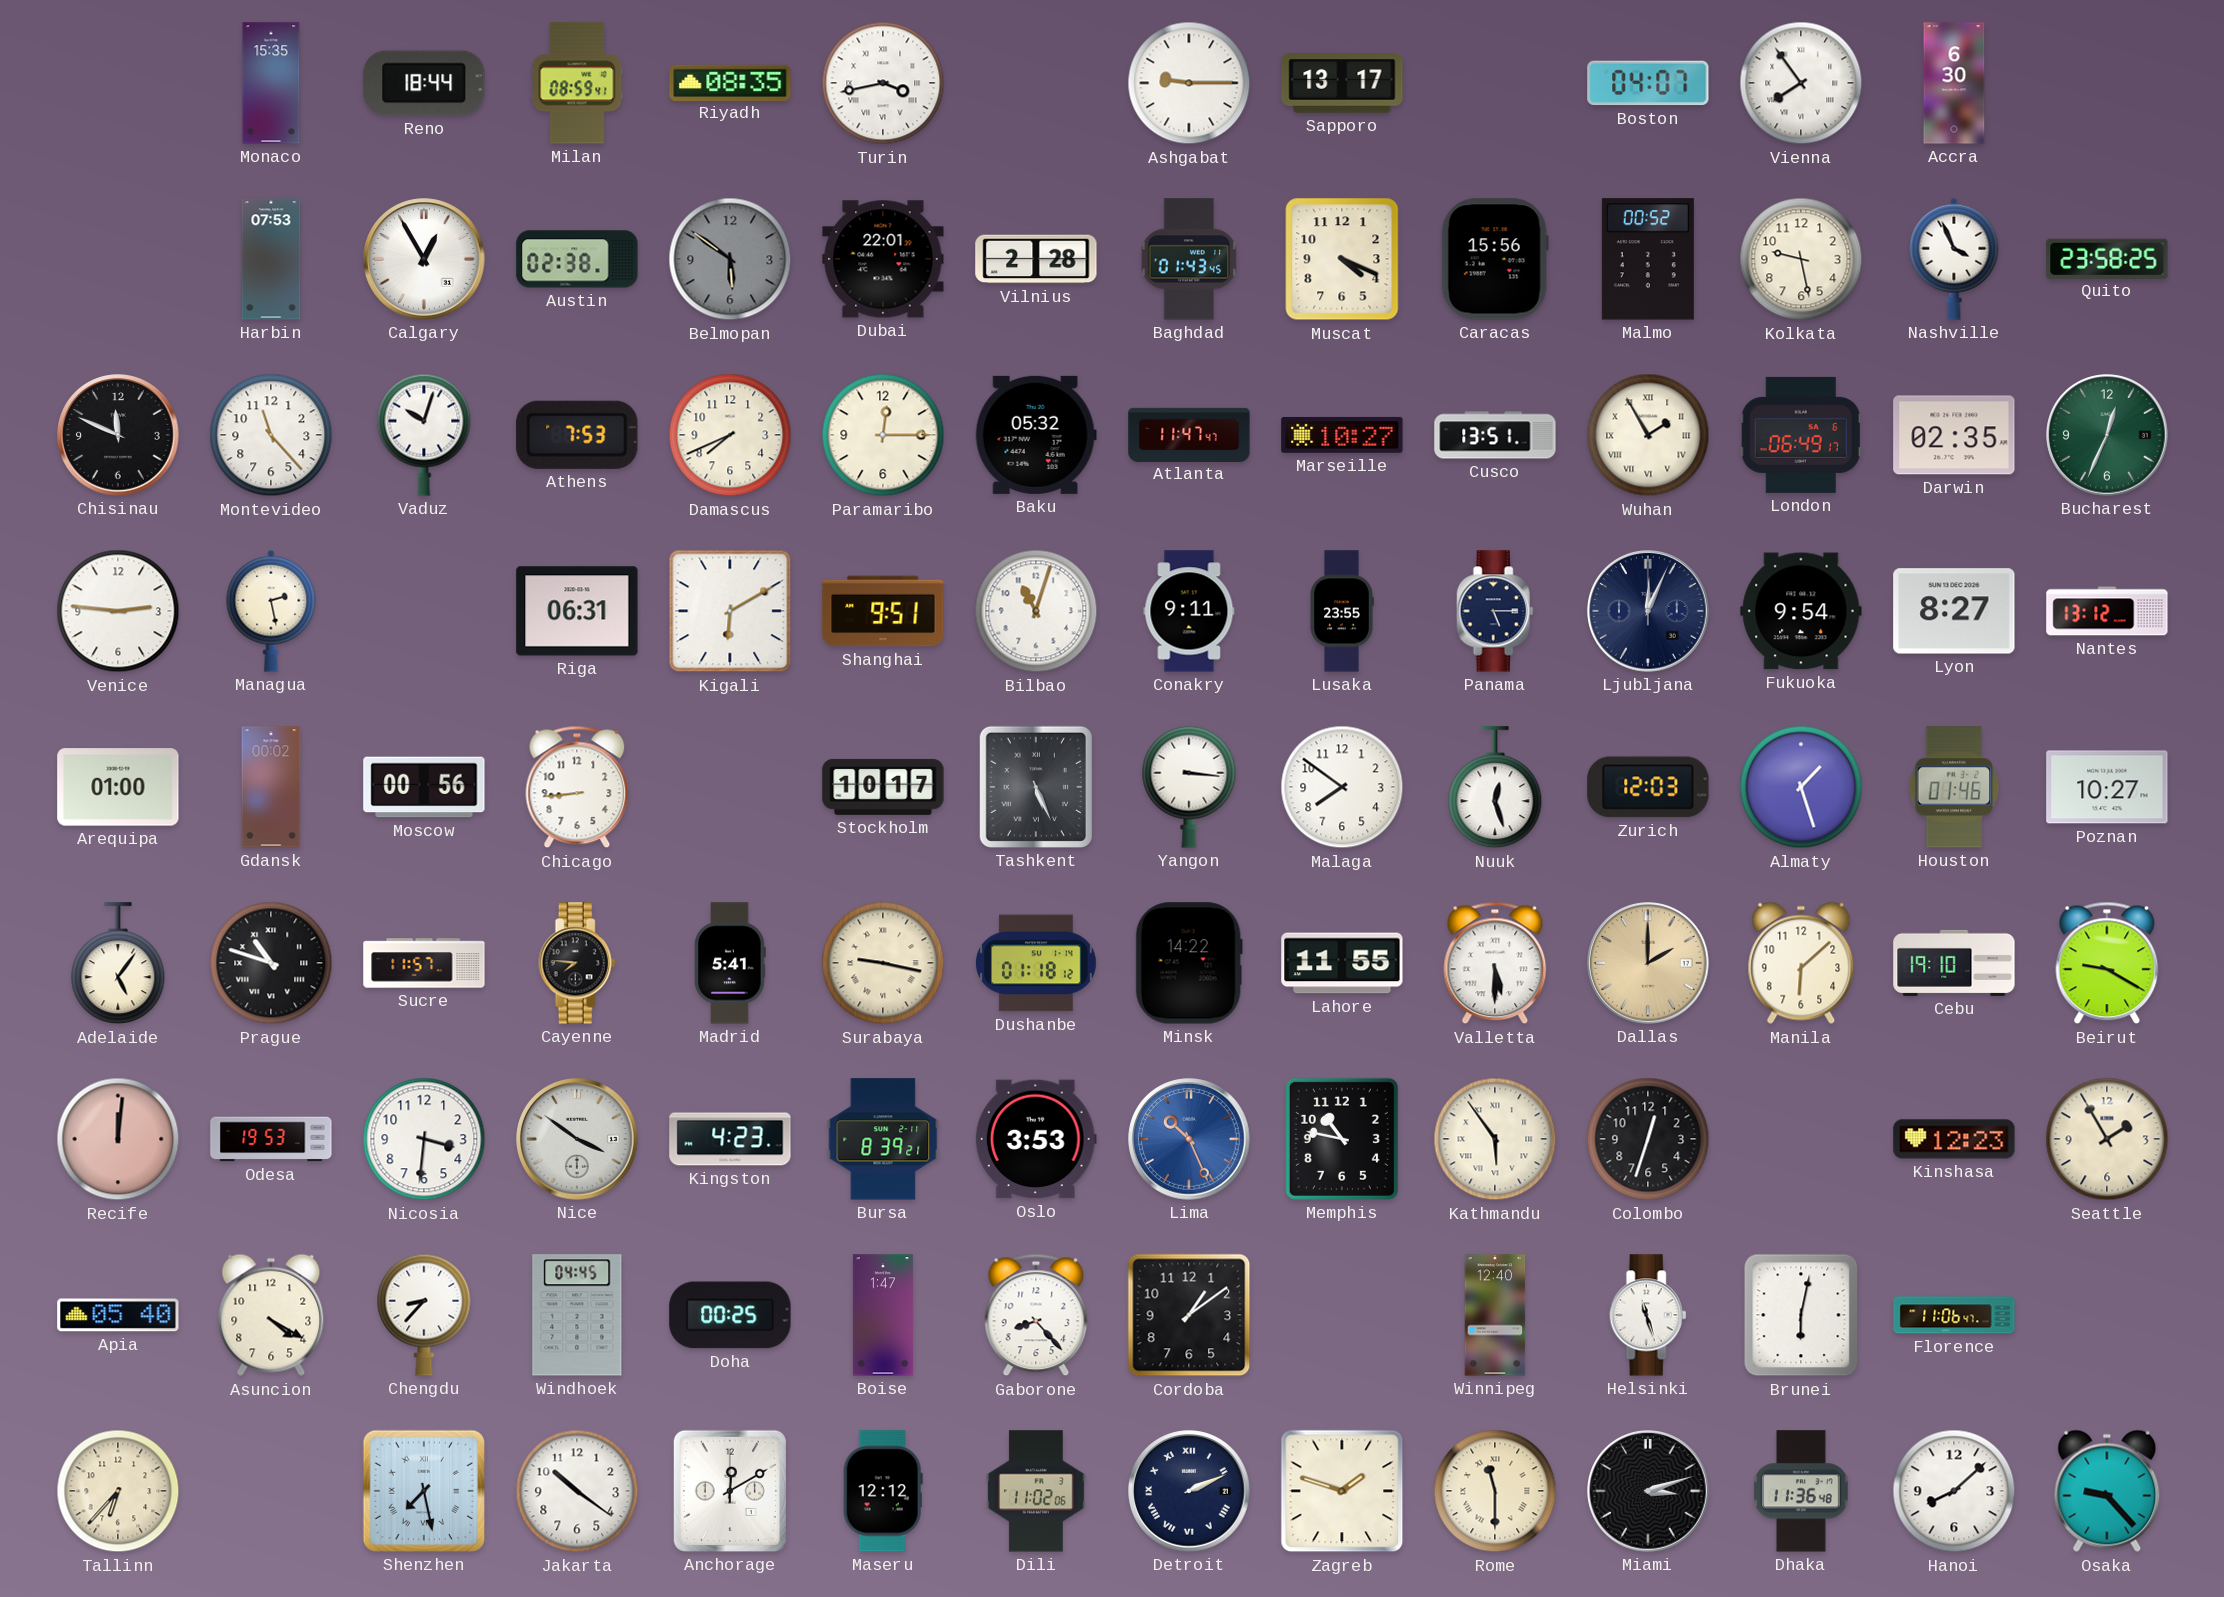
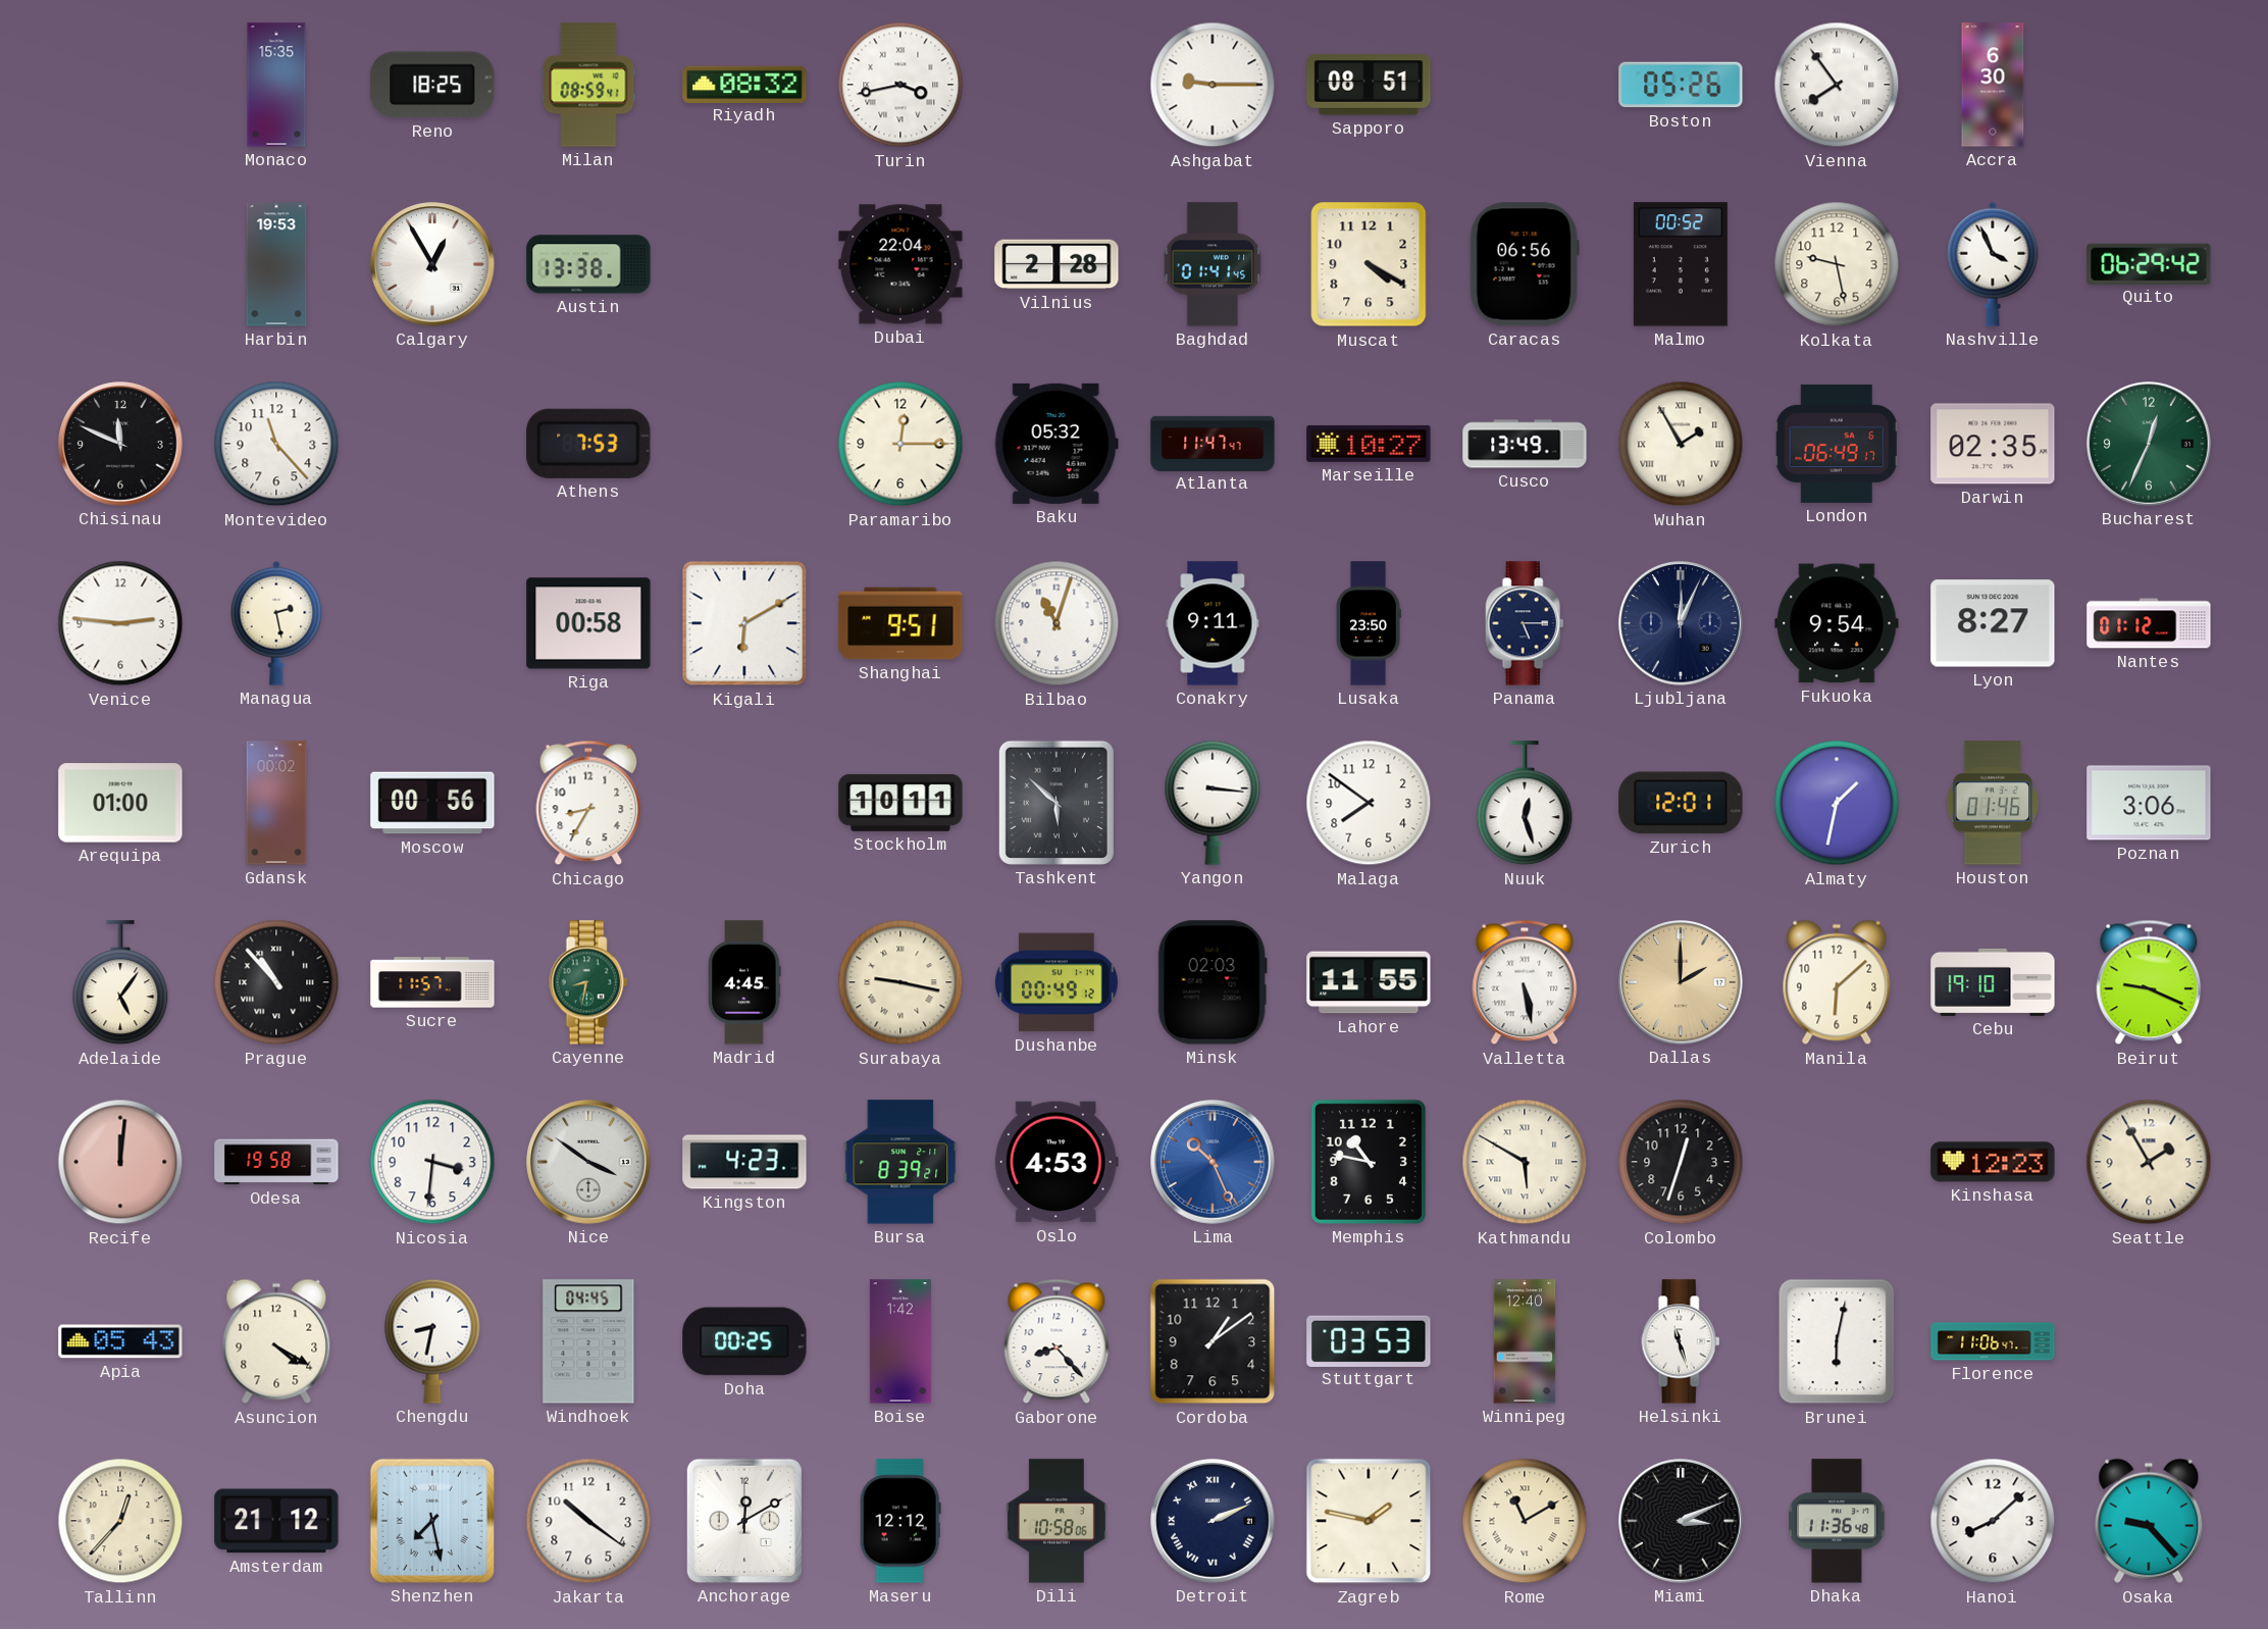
Reno: 18:44 -> 18:25
Riyadh: 08:35 -> 08:32
Sapporo: 13:17 -> 08:51
Boston: 04:07 -> 05:26
Harbin: 07:53 -> 19:53
Austin: 02:38 -> 13:38
Belmopan: 5:51 -> none
Dubai: 22:01 -> 22:04
Baghdad: 01:43 -> 01:41
Muscat: 4:19 -> 4:20
Caracas: 15:56 -> 06:56
Quito: 23:58 -> 06:29
Vaduz: 10:03 -> none
Damascus: 7:41 -> none
Cusco: 13:51 -> 13:49
Riga: 06:31 -> 00:58
Lusaka: 23:55 -> 23:50
Nantes: 13:12 -> 01:12
Chicago: 8:44 -> 8:35
Stockholm: 10:17 -> 10:11
Tashkent: 5:26 -> 5:52
Zurich: 12:03 -> 12:01
Almaty: 1:27 -> 1:32
Poznan: 10:27 -> 3:06
Prague: 10:48 -> 10:53
Cayenne: 7:46 -> 8:32
Cayenne dial: black -> green
Madrid: 5:41 -> 4:45
Dushanbe: 01:18 -> 00:49
Minsk: 14:22 -> 02:03
Valletta: 5:30 -> 5:28
Beirut: 9:20 -> 9:19
Odesa: 19:53 -> 19:58
Oslo: 3:53 -> 4:53
Kathmandu: 5:54 -> 5:50
Apia: 05:40 -> 05:43
Chengdu: 8:37 -> 8:32
Boise: 1:47 -> 1:42
Stuttgart: none -> 03:53
Tallinn: 6:37 -> 12:37
Amsterdam: none -> 21:12
Dili: 11:02 -> 10:58
Zagreb: 1:48 -> 1:47
Rome: 11:30 -> 11:10
Miami: 3:12 -> 3:11
